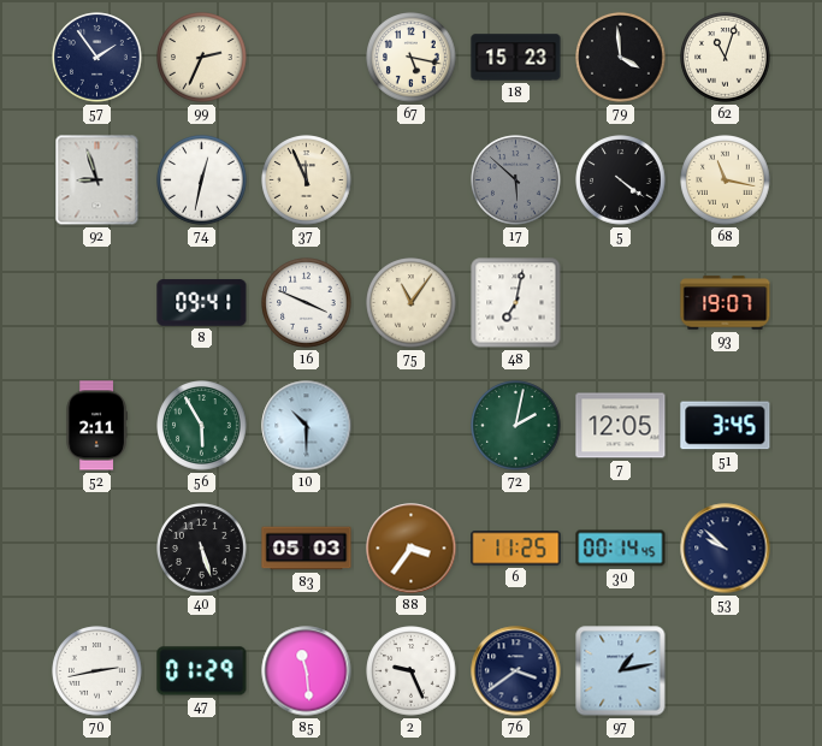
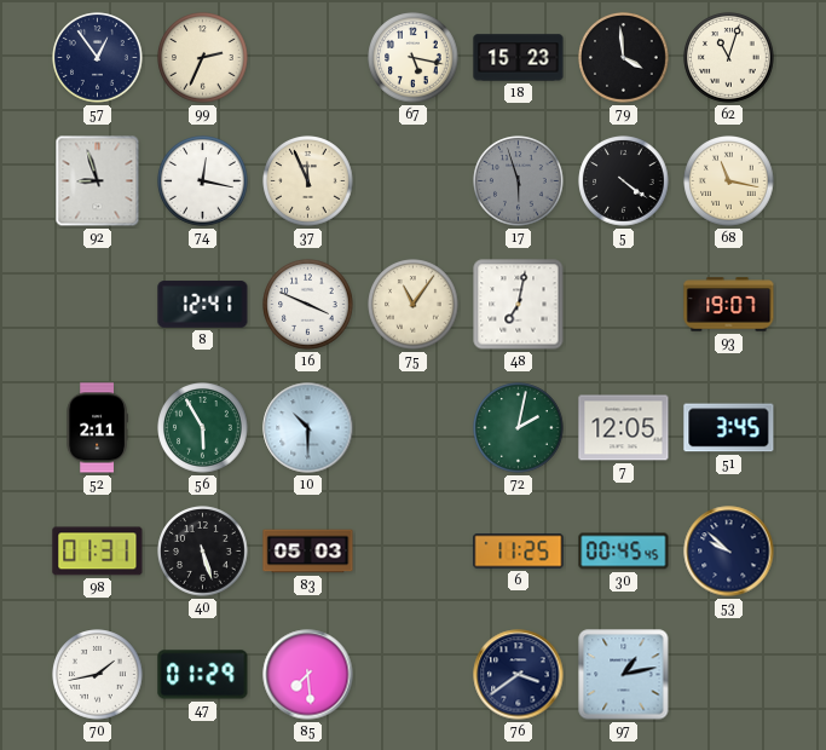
57: 1:54 -> 12:54
74: 12:32 -> 12:17
17: 5:52 -> 5:57
8: 09:41 -> 12:41
98: none -> 01:31
88: 3:36 -> none
30: 00:14 -> 00:45
70: 2:43 -> 1:43
85: 11:29 -> 7:29
2: 9:26 -> none
